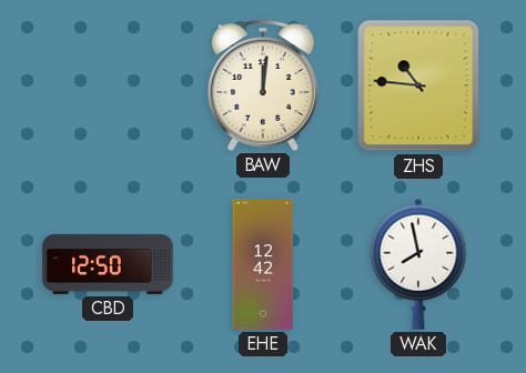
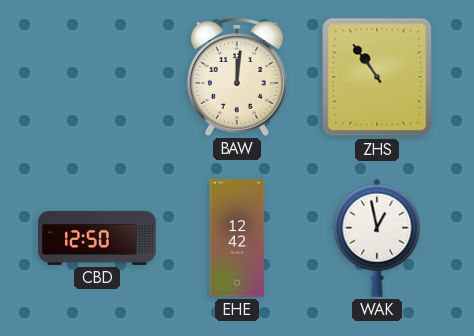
ZHS: 10:46 -> 10:54
WAK: 7:58 -> 12:58
